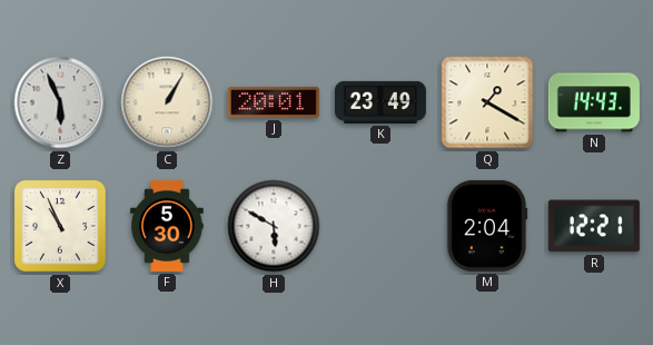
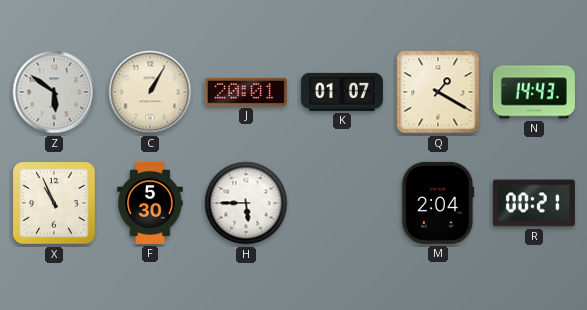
Z: 5:56 -> 5:51
K: 23:49 -> 01:07
H: 5:50 -> 5:45
R: 12:21 -> 00:21
